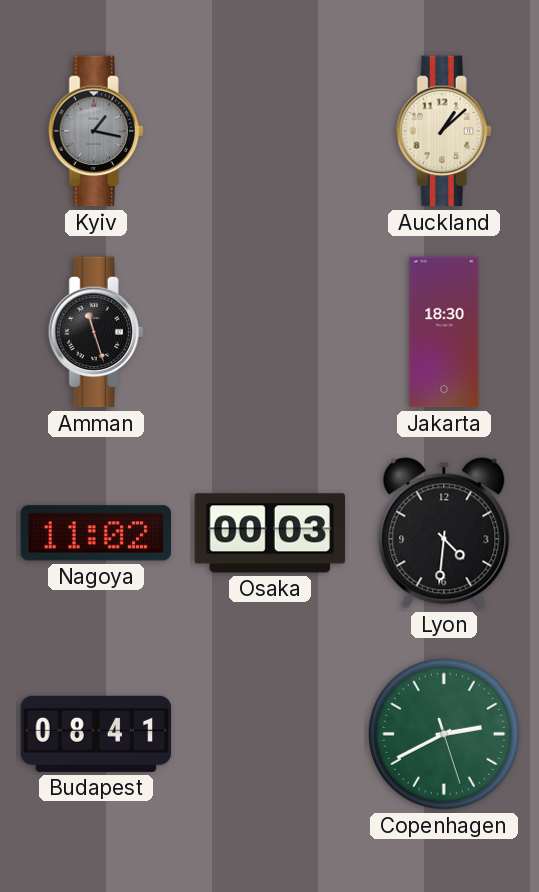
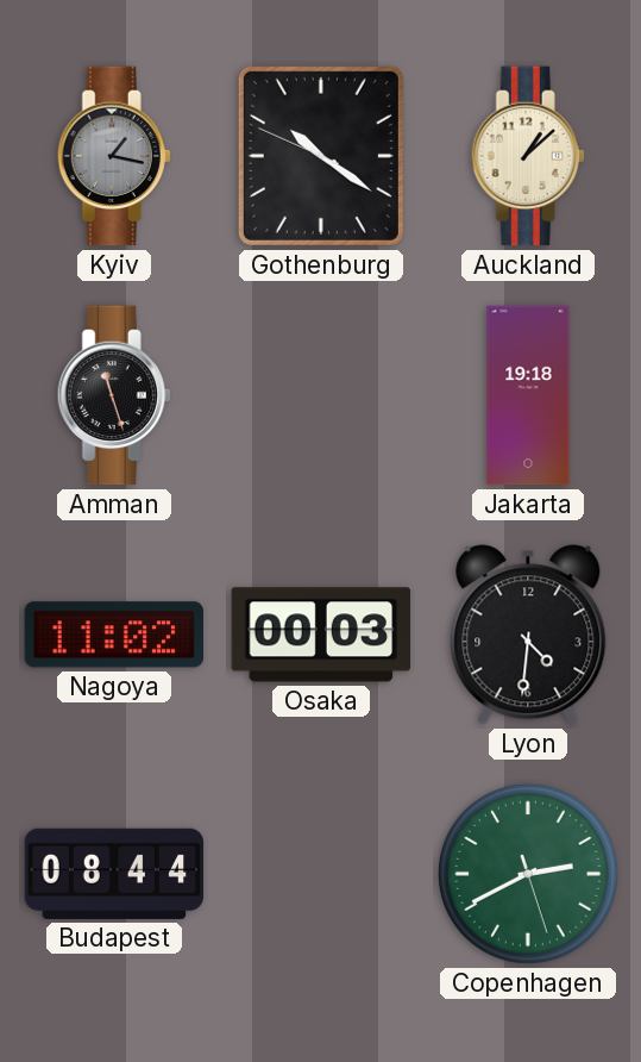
Gothenburg: none -> 10:20
Jakarta: 18:30 -> 19:18
Budapest: 08:41 -> 08:44
